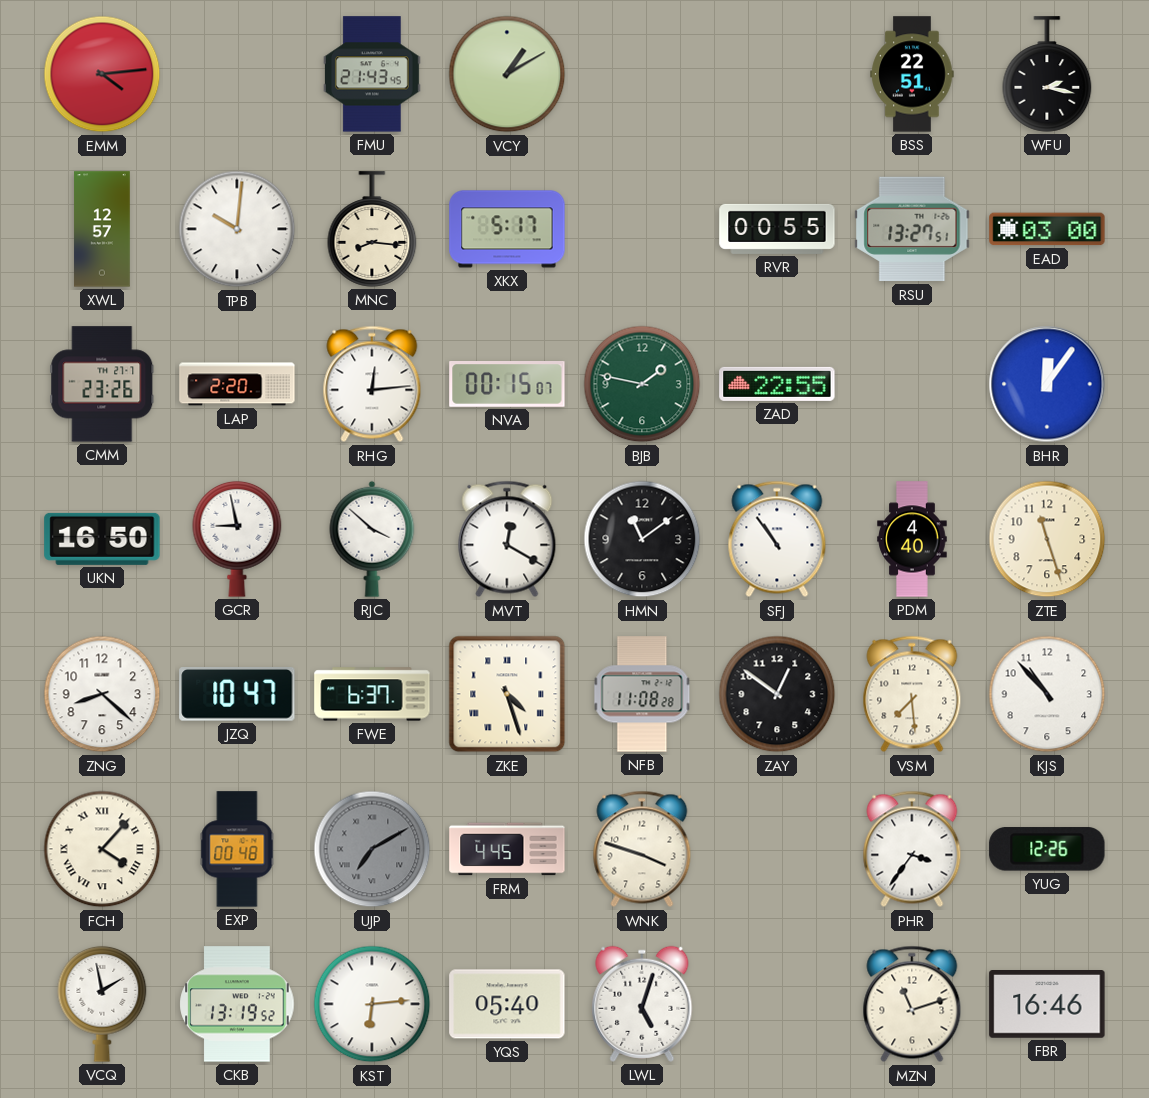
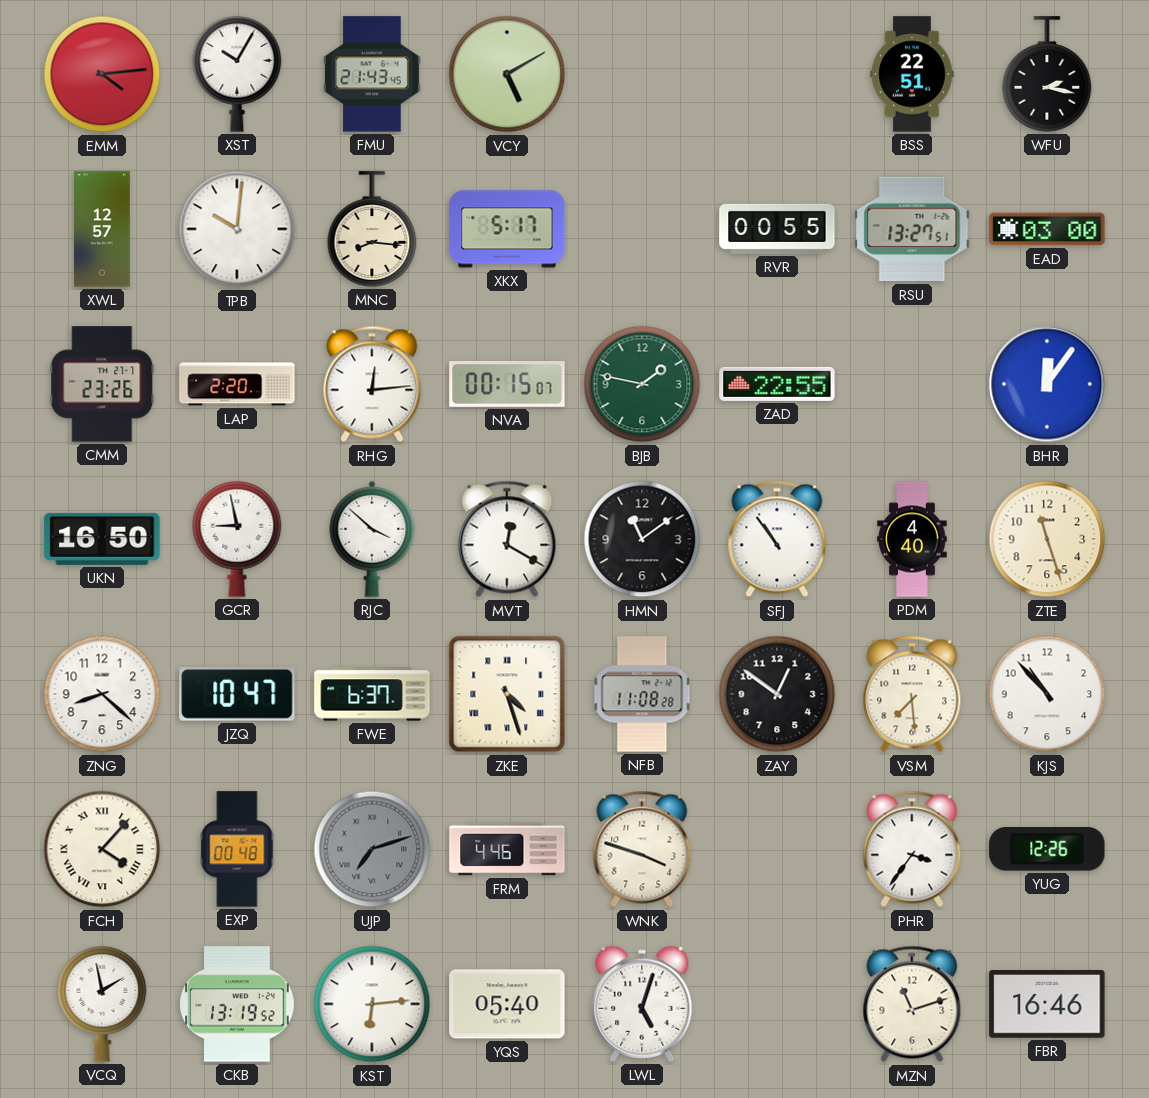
XST: none -> 10:05
VCY: 1:10 -> 5:10
UJP: 7:10 -> 7:12
FRM: 4:45 -> 4:46
